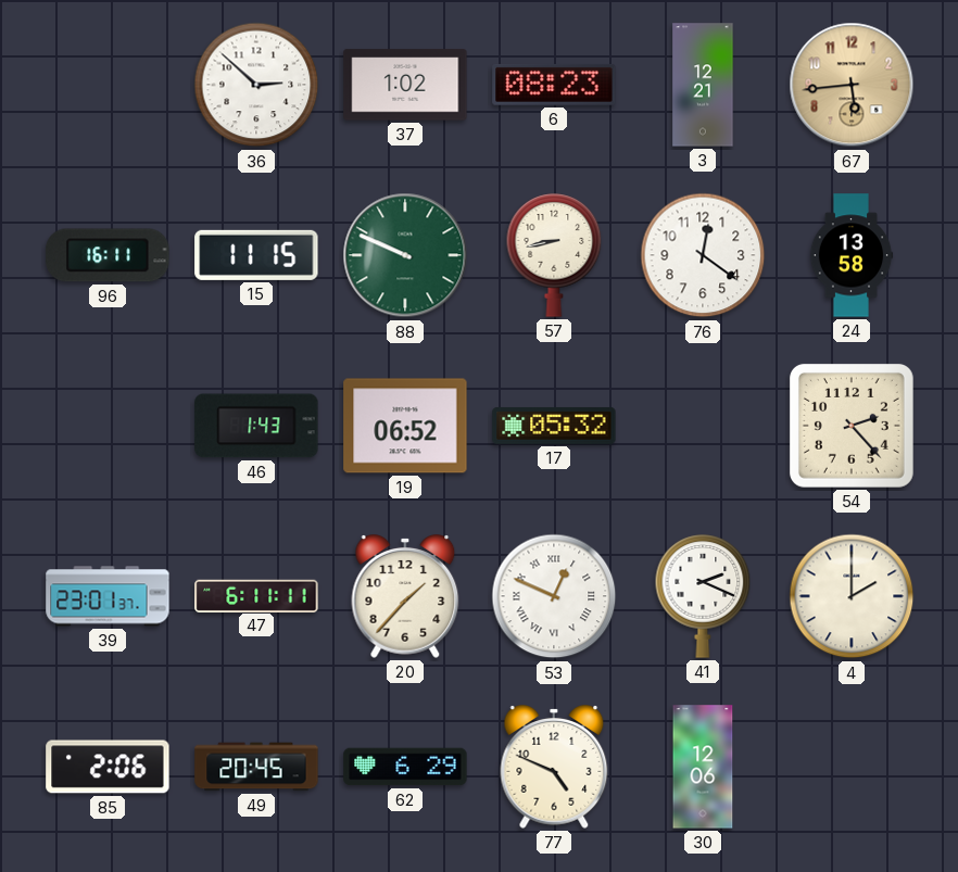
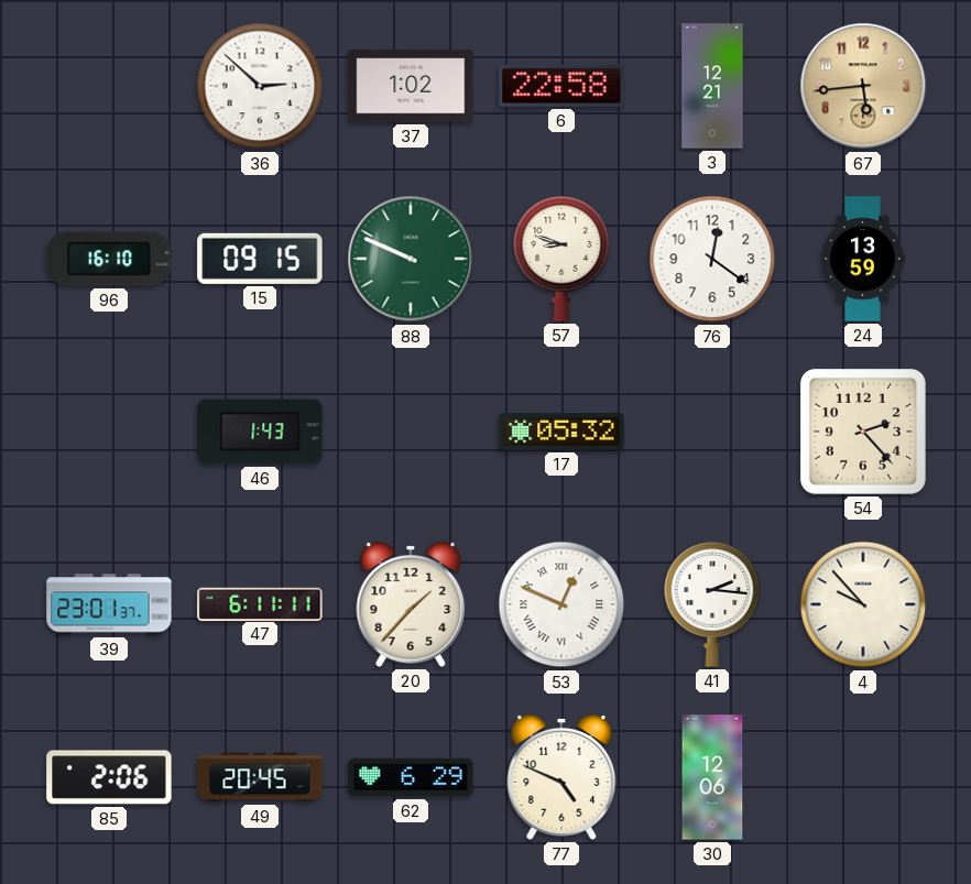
6: 08:23 -> 22:58
96: 16:11 -> 16:10
15: 11:15 -> 09:15
57: 8:43 -> 8:48
24: 13:58 -> 13:59
19: 06:52 -> none
41: 2:19 -> 2:16
4: 2:00 -> 9:53
